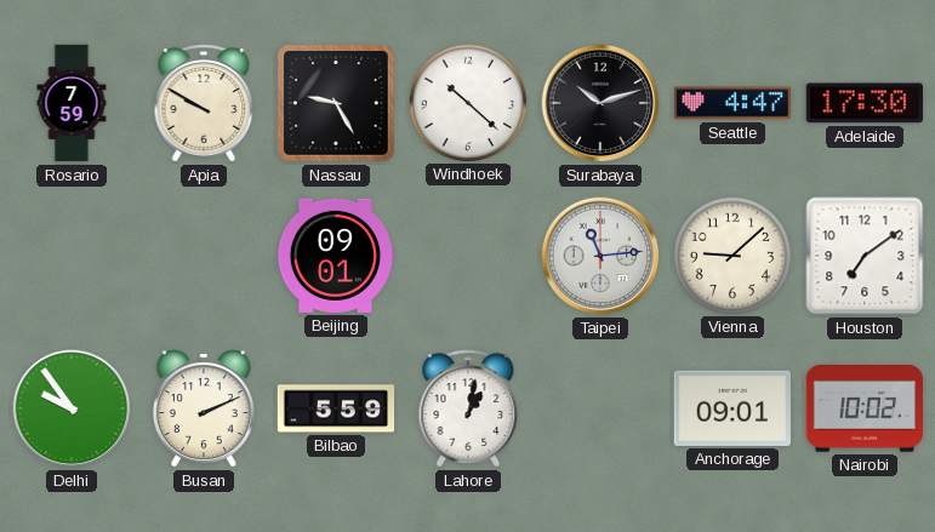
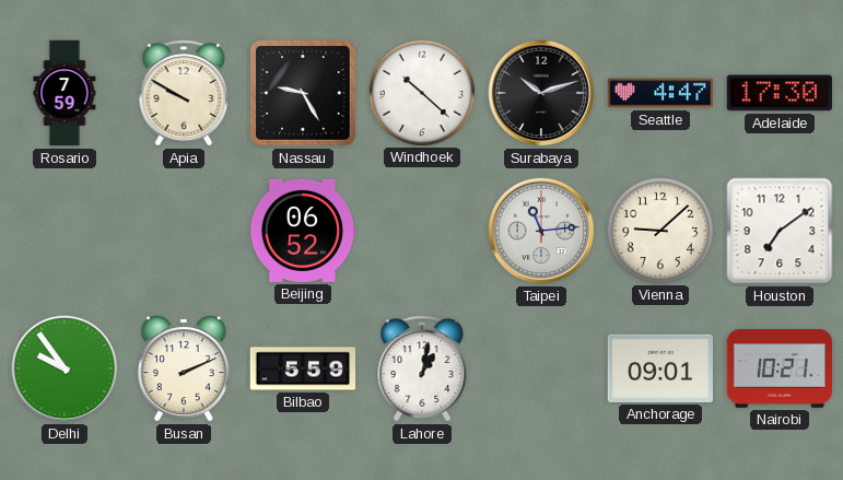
Beijing: 09:01 -> 06:52
Nairobi: 10:02 -> 10:21
